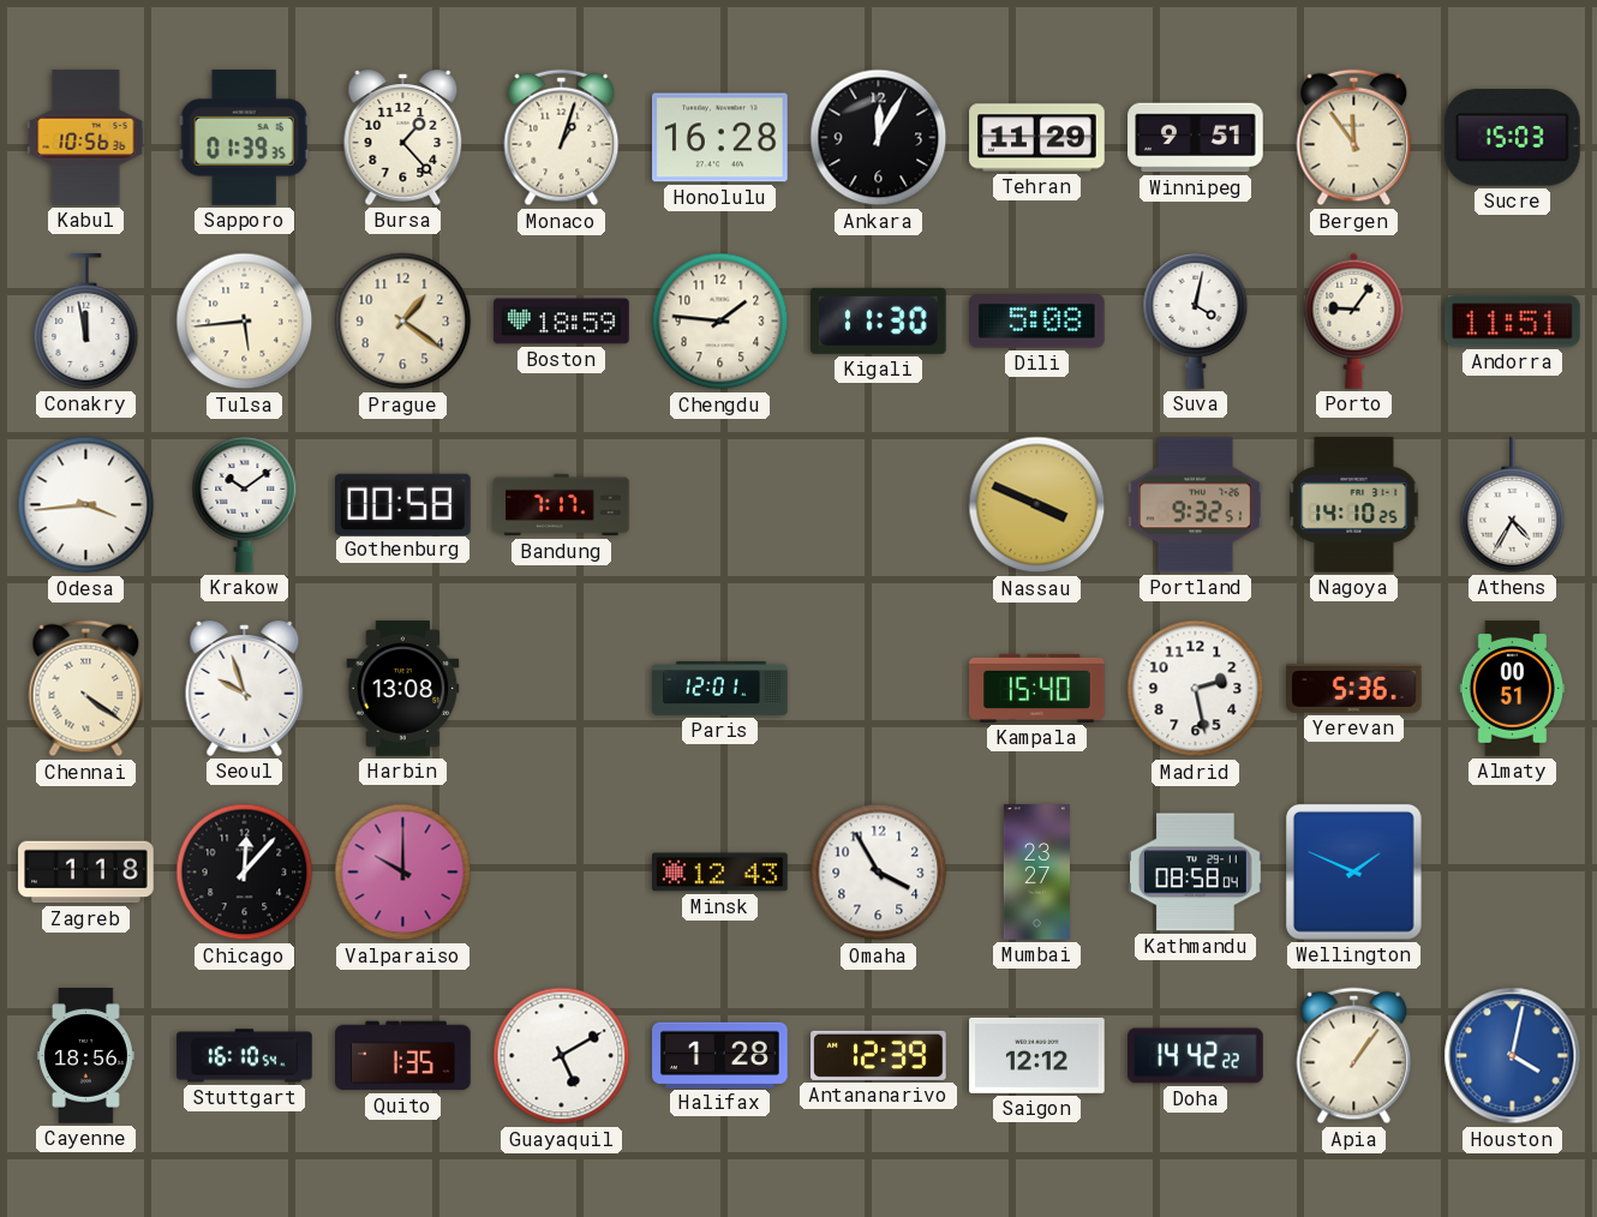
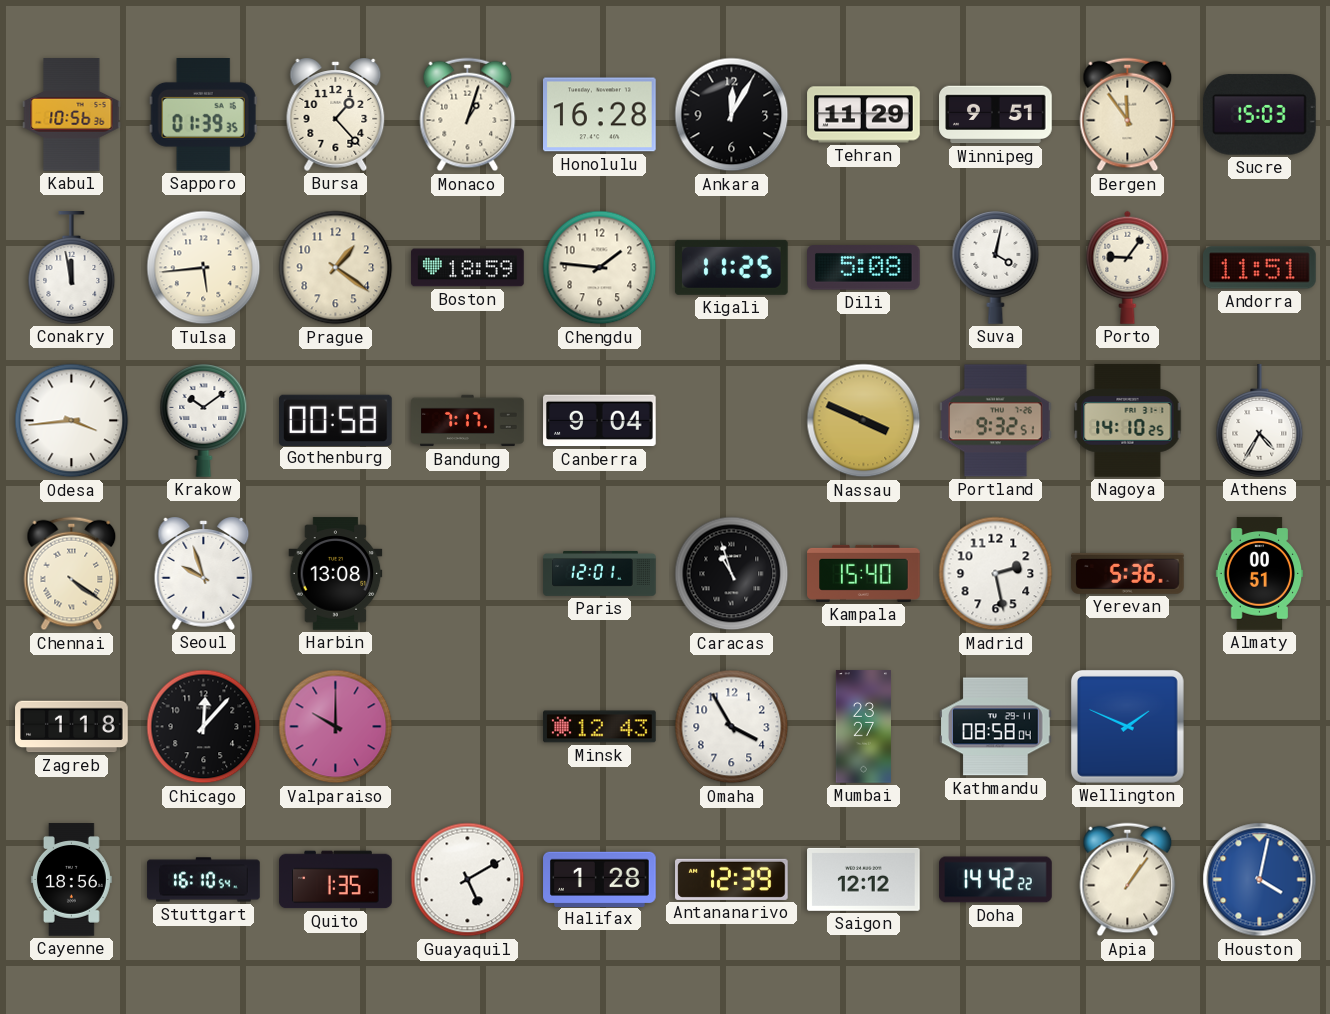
Kigali: 11:30 -> 11:25
Canberra: none -> 9:04
Caracas: none -> 10:57
